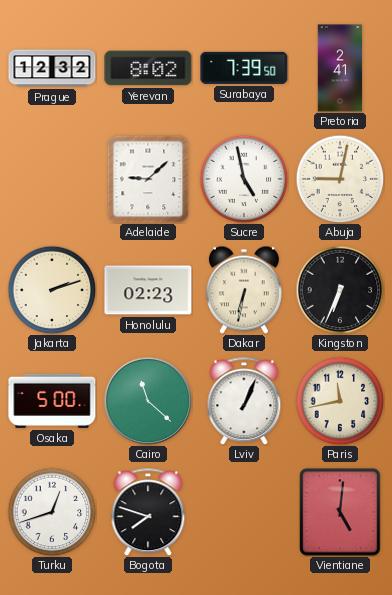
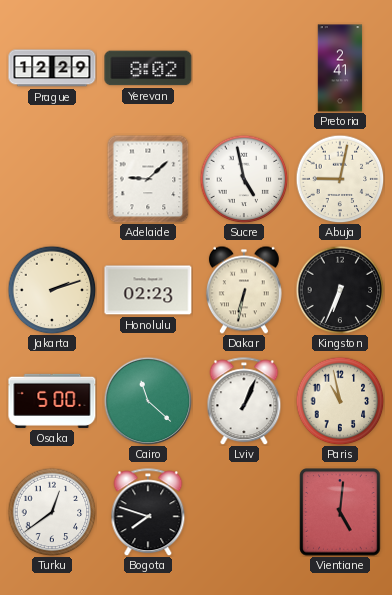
Prague: 12:32 -> 12:29
Surabaya: 7:39 -> none
Paris: 11:43 -> 10:58
Turku: 12:42 -> 12:39
